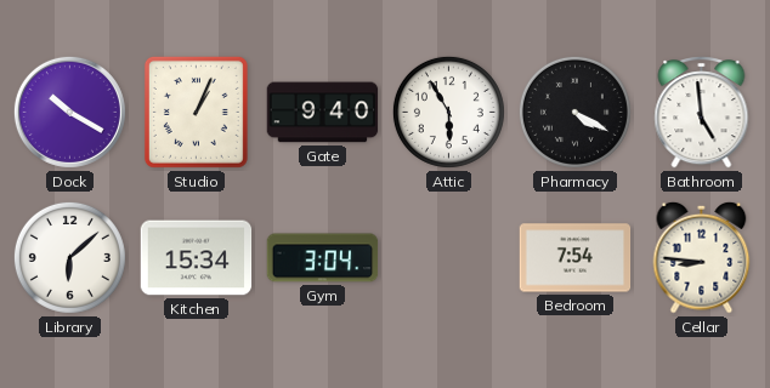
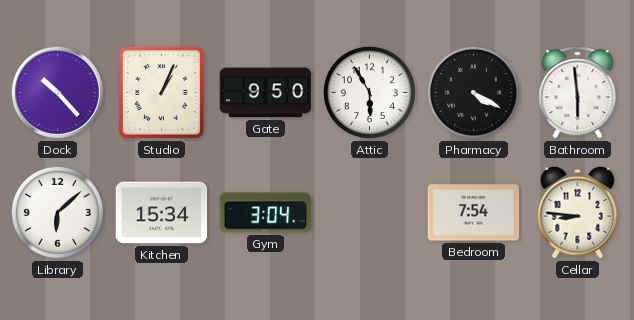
Dock: 10:20 -> 10:23
Gate: 9:40 -> 9:50
Bathroom: 4:59 -> 5:59
